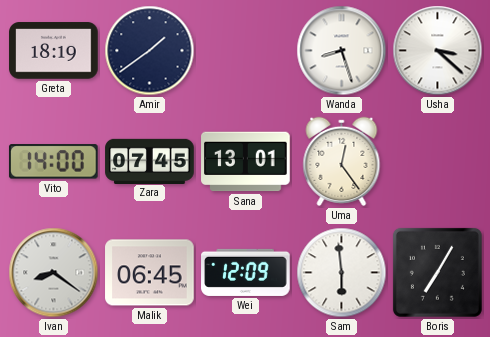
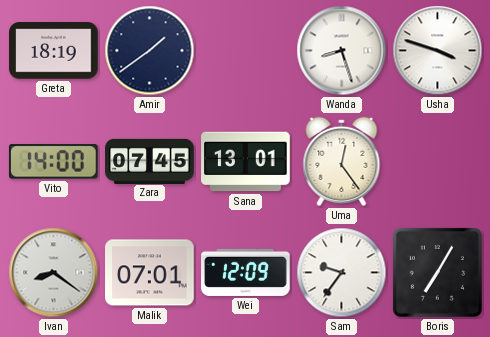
Usha: 3:22 -> 3:48
Malik: 06:45 -> 07:01
Sam: 5:59 -> 9:36
